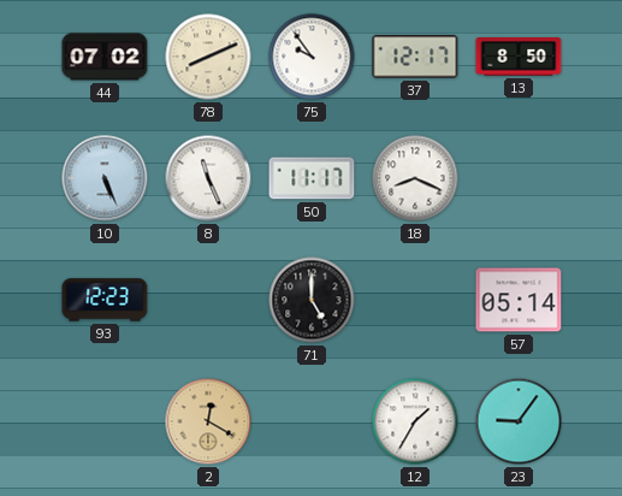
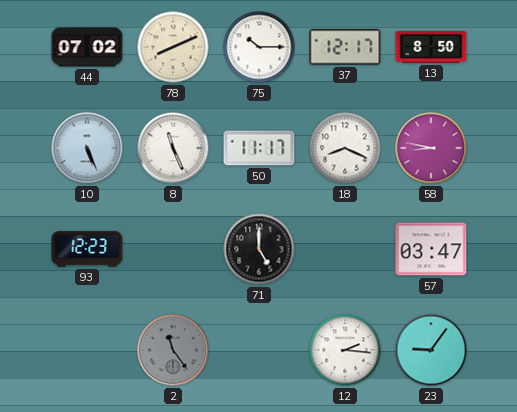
75: 9:54 -> 10:15
58: none -> 8:47
57: 05:14 -> 03:47
2: 12:20 -> 11:24
2 dial: champagne -> grey
12: 1:35 -> 2:16
